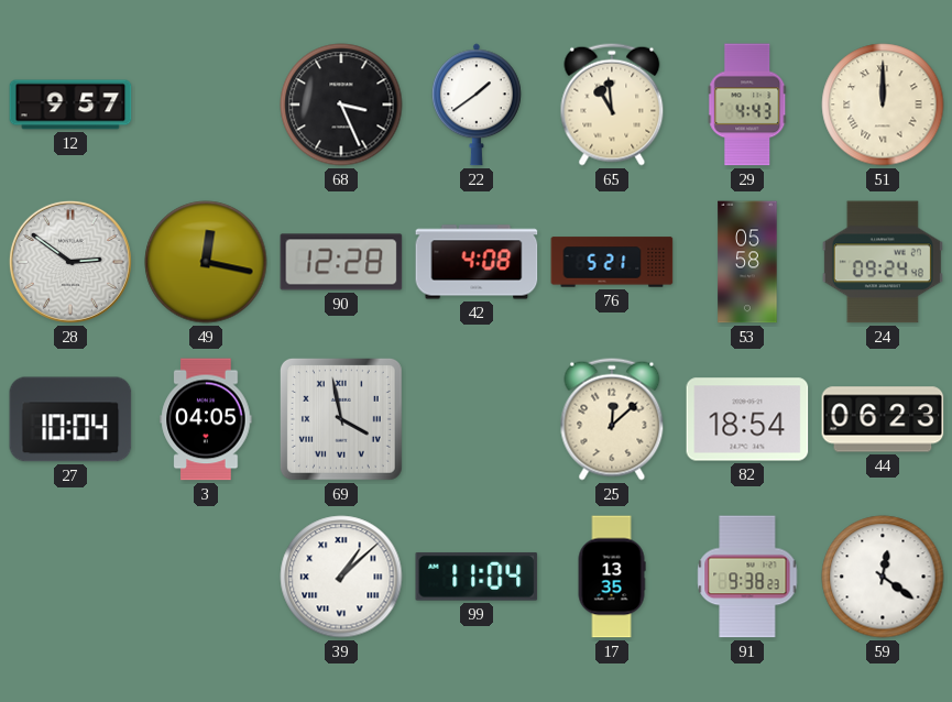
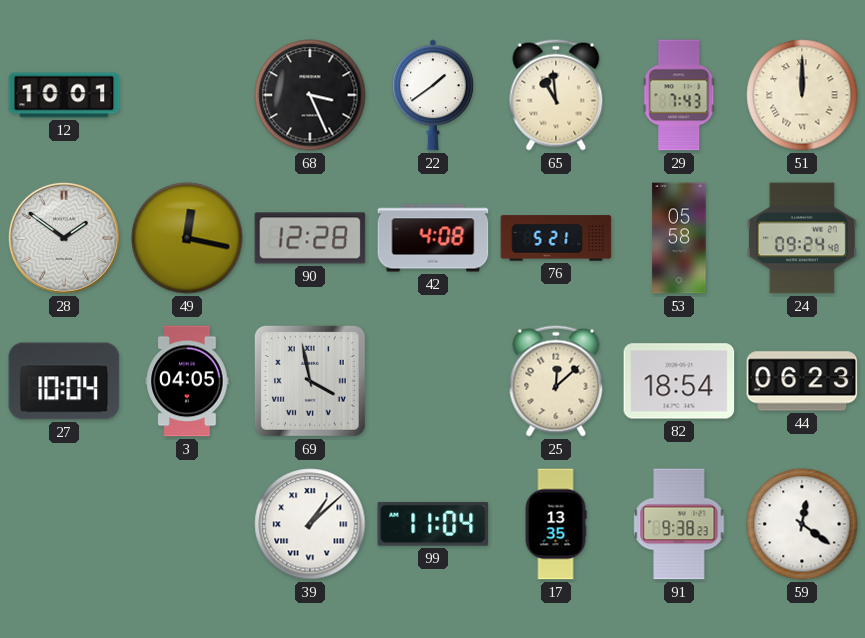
12: 9:57 -> 10:01
29: 4:43 -> 7:43
28: 2:51 -> 1:51
